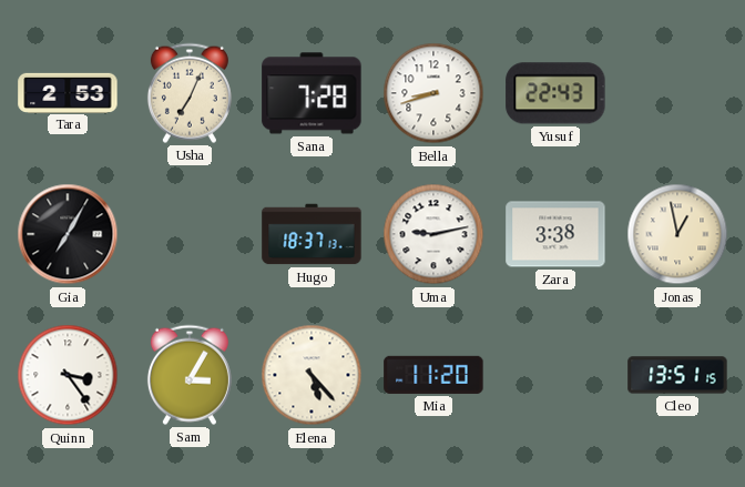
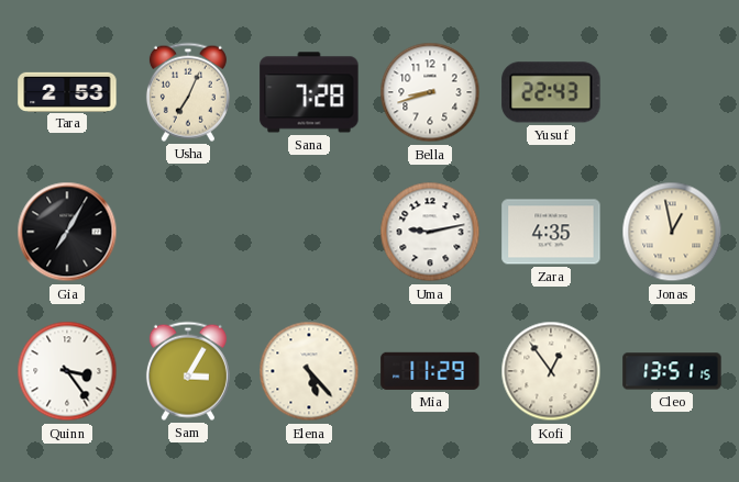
Hugo: 18:37 -> none
Zara: 3:38 -> 4:35
Mia: 11:20 -> 11:29
Kofi: none -> 12:54
